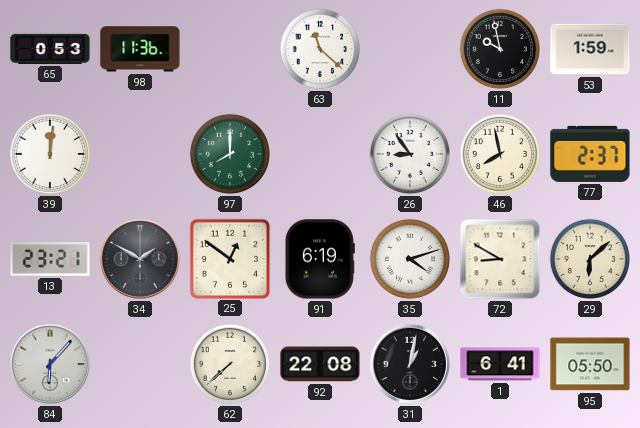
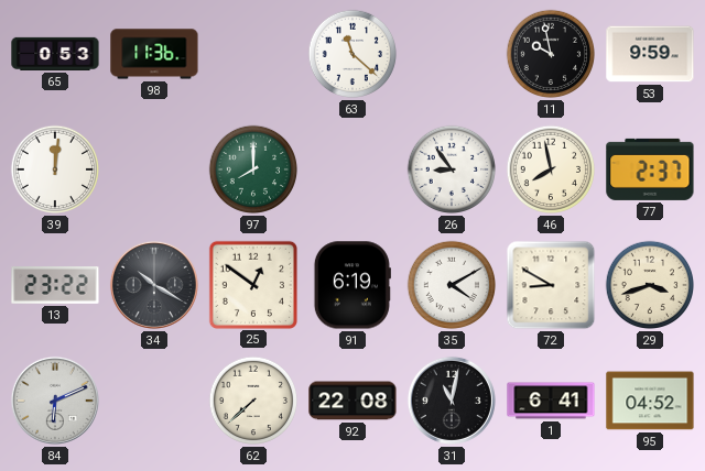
53: 1:59 -> 9:59
13: 23:21 -> 23:22
34: 1:50 -> 10:20
35: 4:12 -> 4:10
29: 6:08 -> 3:42
84: 6:07 -> 6:11
31: 1:02 -> 11:02
95: 05:50 -> 04:52
